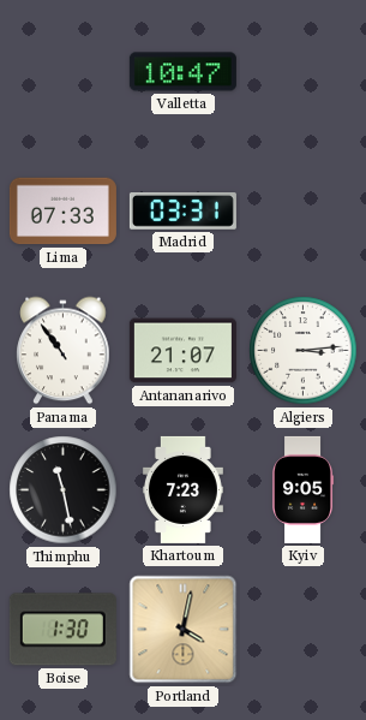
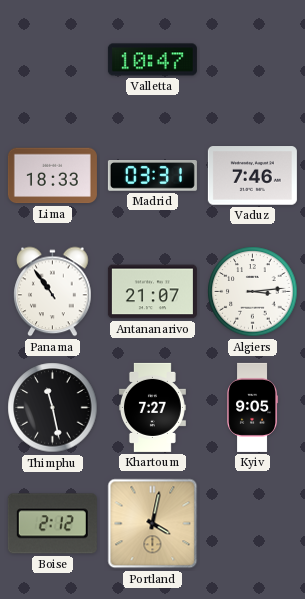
Lima: 07:33 -> 18:33
Vaduz: none -> 7:46
Khartoum: 7:23 -> 7:27
Boise: 1:30 -> 2:12
